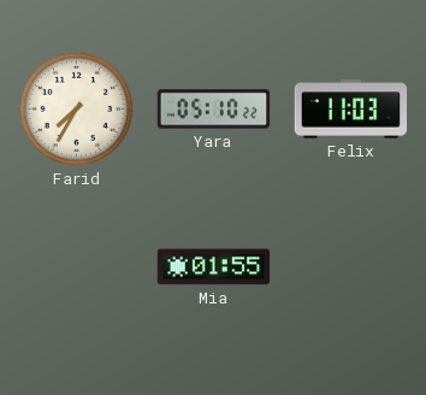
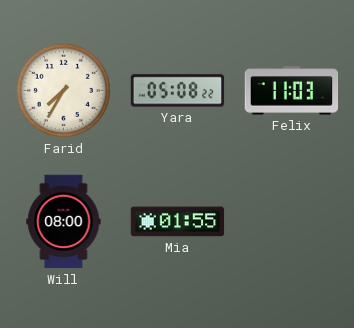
Yara: 05:10 -> 05:08
Will: none -> 08:00
